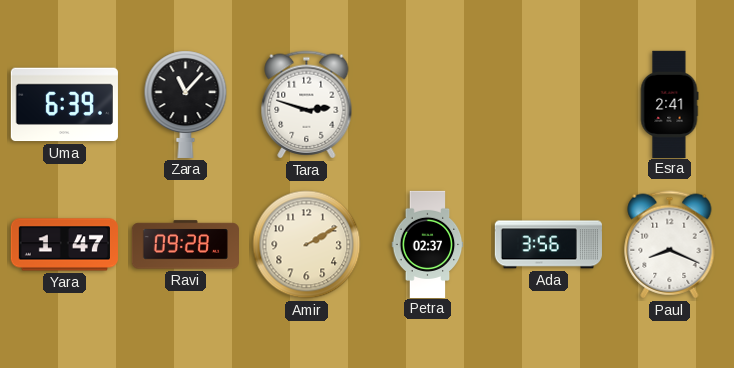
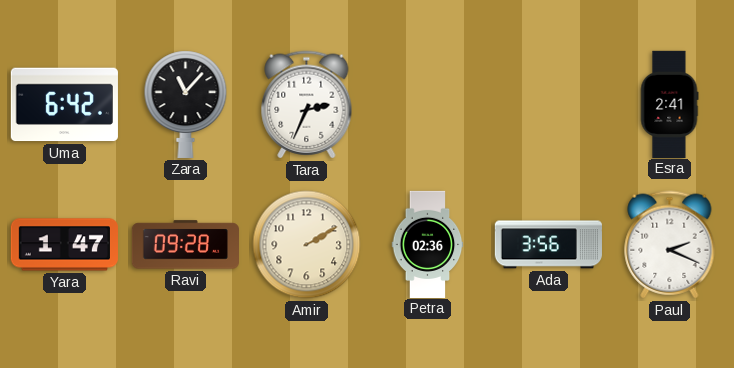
Uma: 6:39 -> 6:42
Tara: 2:48 -> 2:34
Petra: 02:37 -> 02:36
Paul: 8:19 -> 2:19
